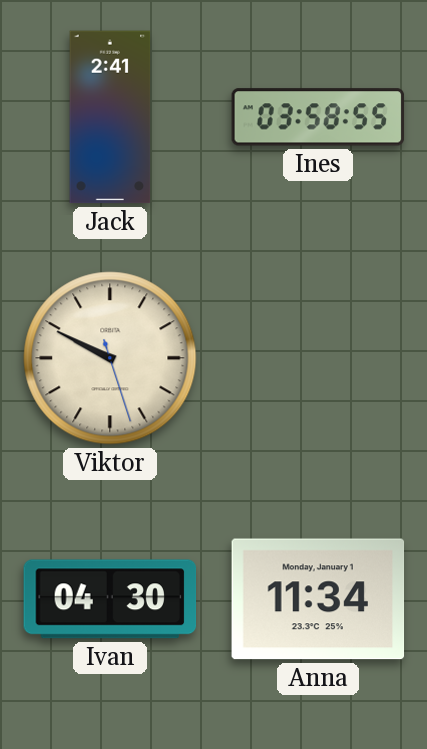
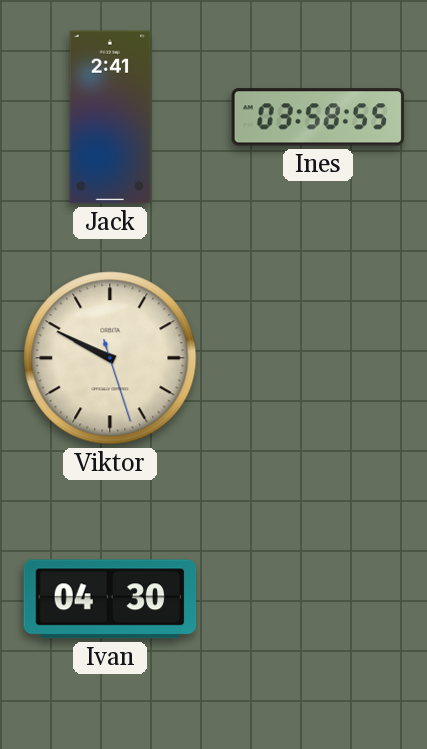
Anna: 11:34 -> none
